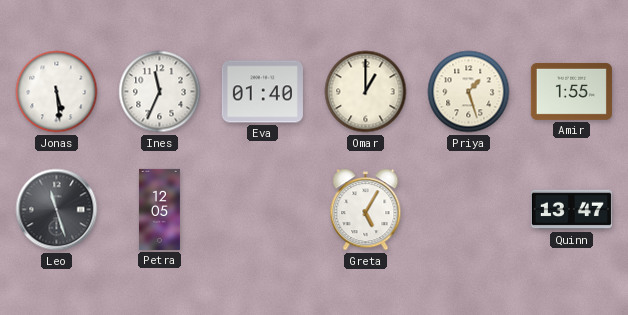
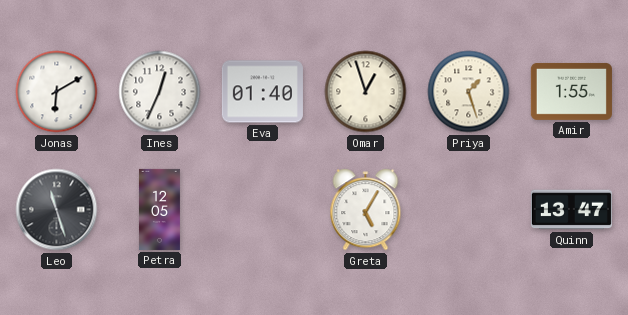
Jonas: 5:29 -> 6:10
Ines: 11:34 -> 12:34
Omar: 1:00 -> 12:57
